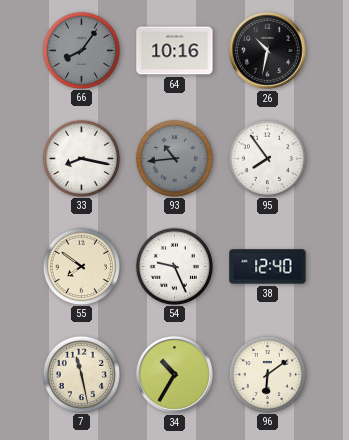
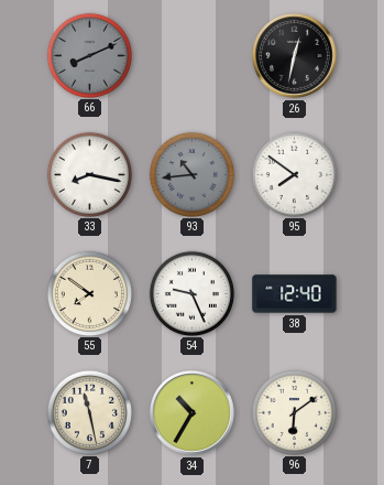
66: 8:06 -> 8:11
64: 10:16 -> none
26: 10:32 -> 12:32
95: 7:54 -> 7:51
